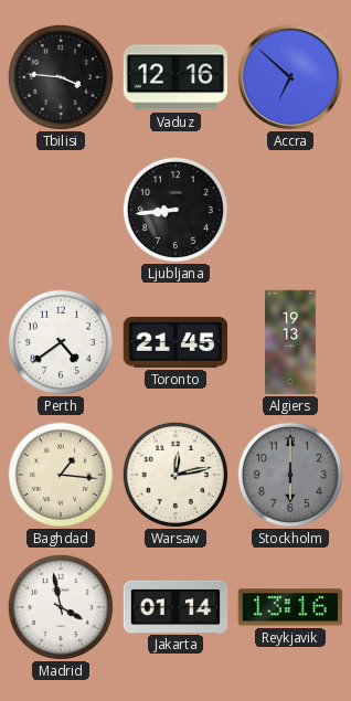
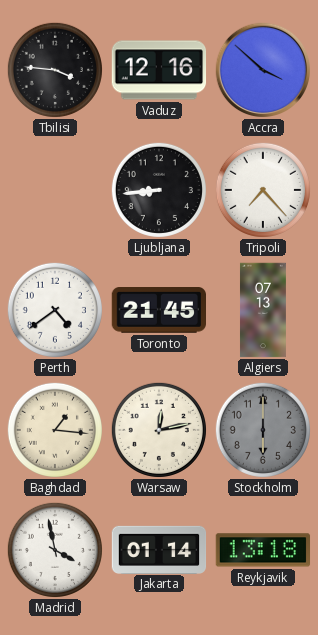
Accra: 6:52 -> 3:52
Tripoli: none -> 7:23
Algiers: 19:13 -> 07:13
Reykjavik: 13:16 -> 13:18
